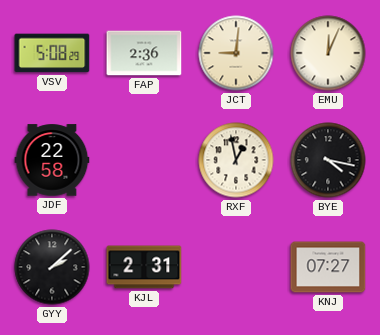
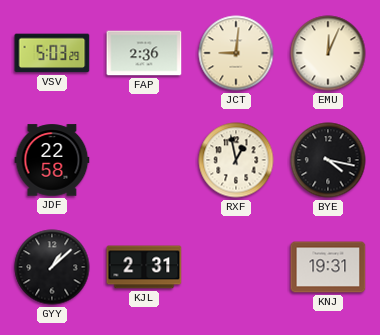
VSV: 5:08 -> 5:03
GYY: 2:08 -> 1:08
KNJ: 07:27 -> 19:31
